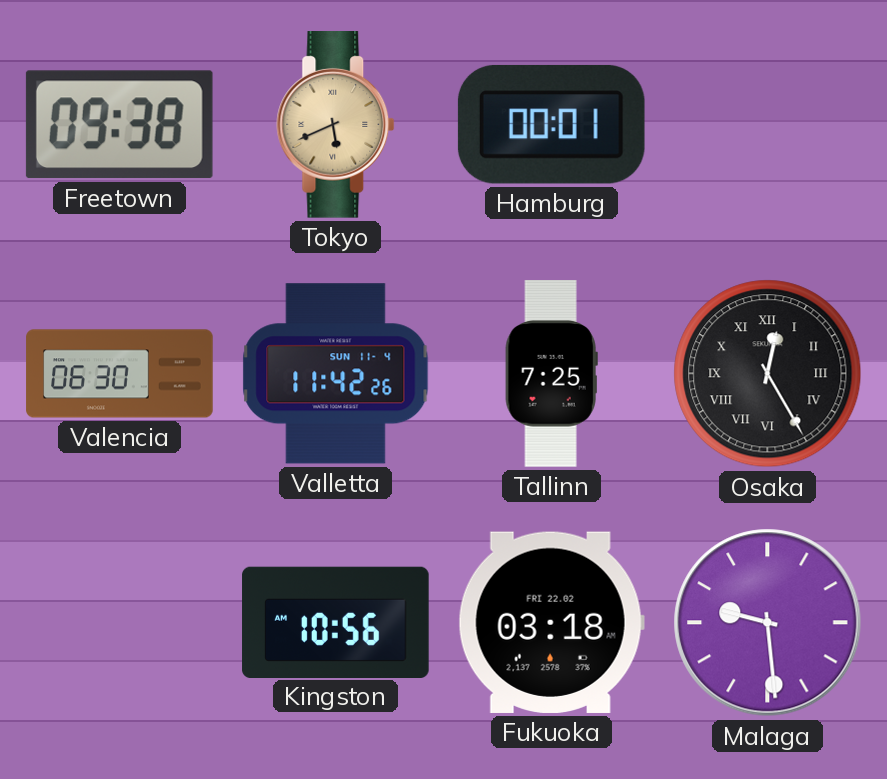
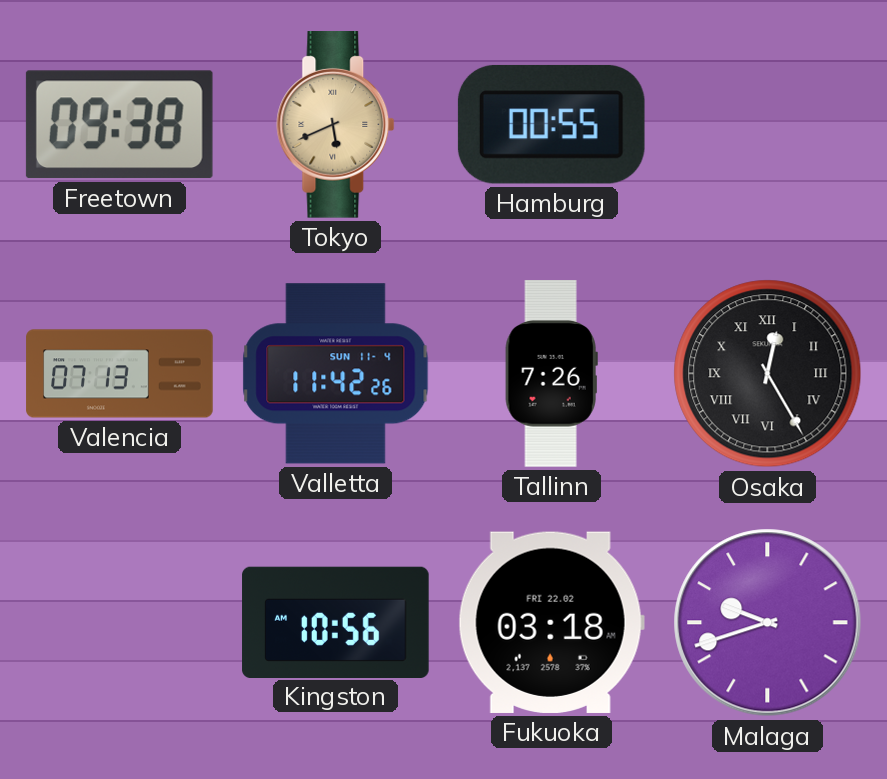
Hamburg: 00:01 -> 00:55
Valencia: 06:30 -> 07:13
Tallinn: 7:25 -> 7:26
Malaga: 9:29 -> 9:42
